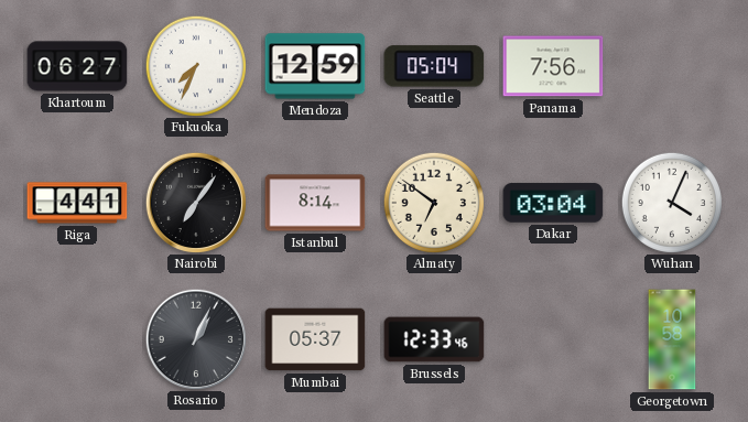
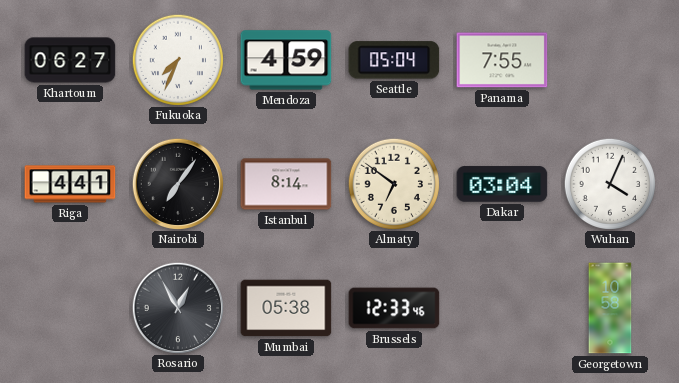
Mendoza: 12:59 -> 4:59
Panama: 7:56 -> 7:55
Rosario: 1:04 -> 12:55
Mumbai: 05:37 -> 05:38
